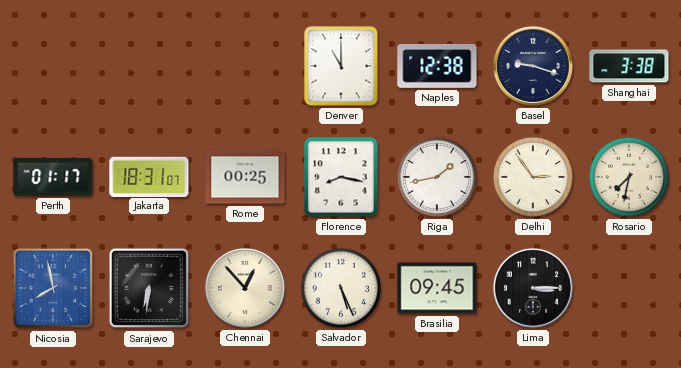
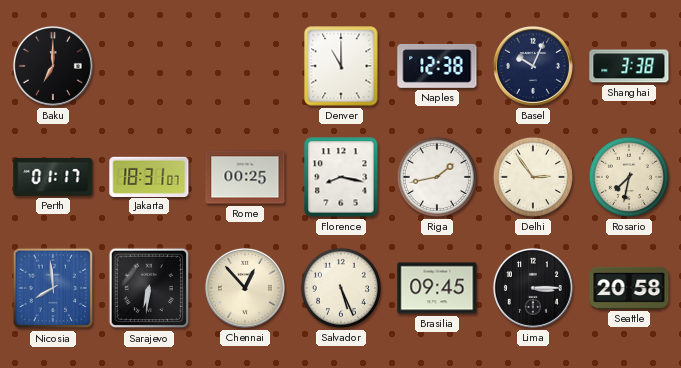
Baku: none -> 7:00
Basel: 9:18 -> 10:04
Nicosia: 7:58 -> 7:59
Seattle: none -> 20:58
